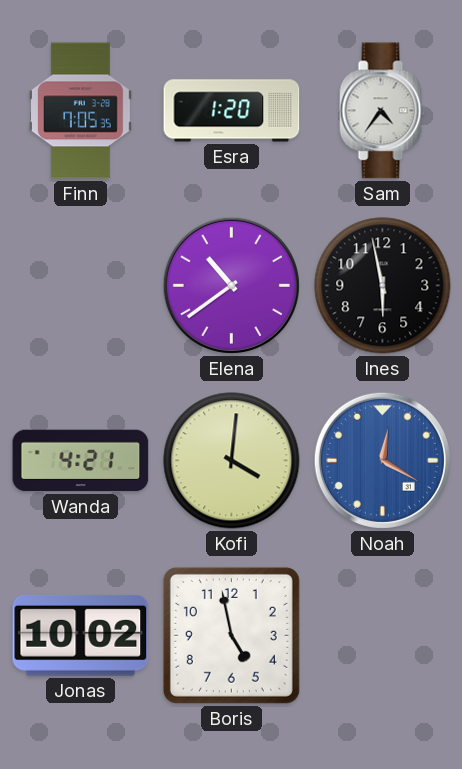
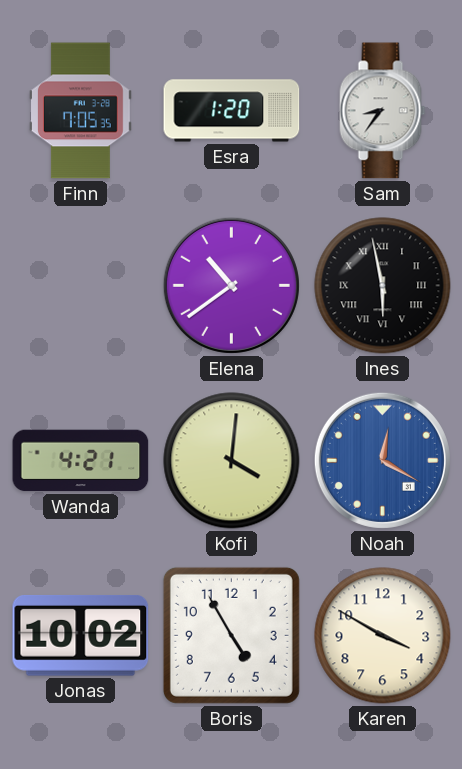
Sam: 4:36 -> 8:36
Ines numerals: Arabic -> Roman
Boris: 4:58 -> 4:55
Karen: none -> 3:50
